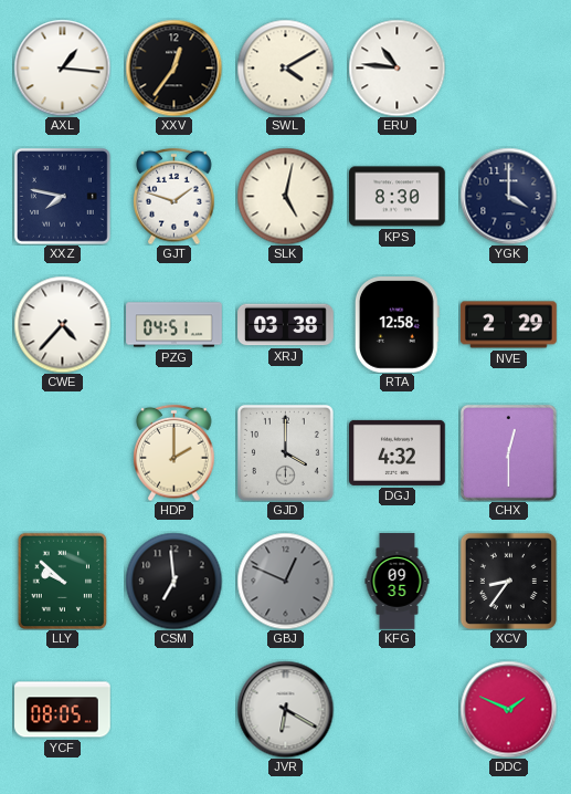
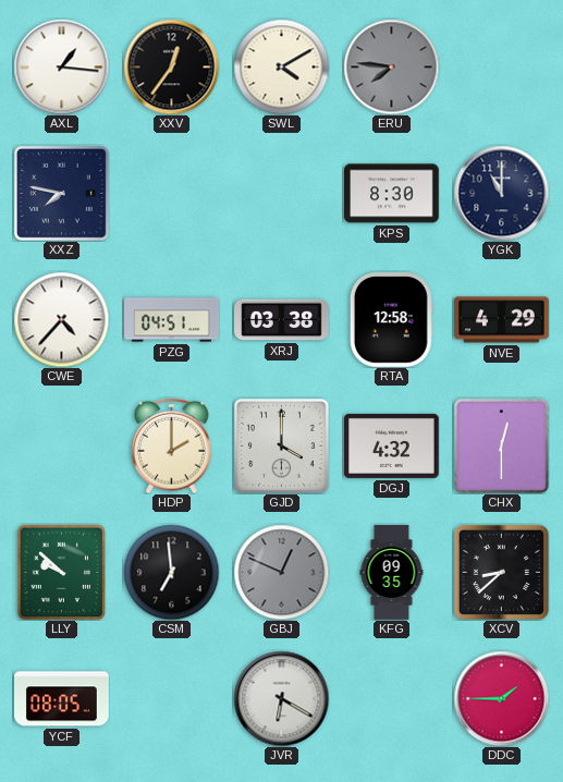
ERU: 10:46 -> 7:46
ERU dial: white -> grey
GJT: 1:48 -> none
SLK: 5:02 -> none
YGK: 4:00 -> 11:00
NVE: 2:29 -> 4:29
XCV: 8:36 -> 8:38
DDC: 1:49 -> 1:45
